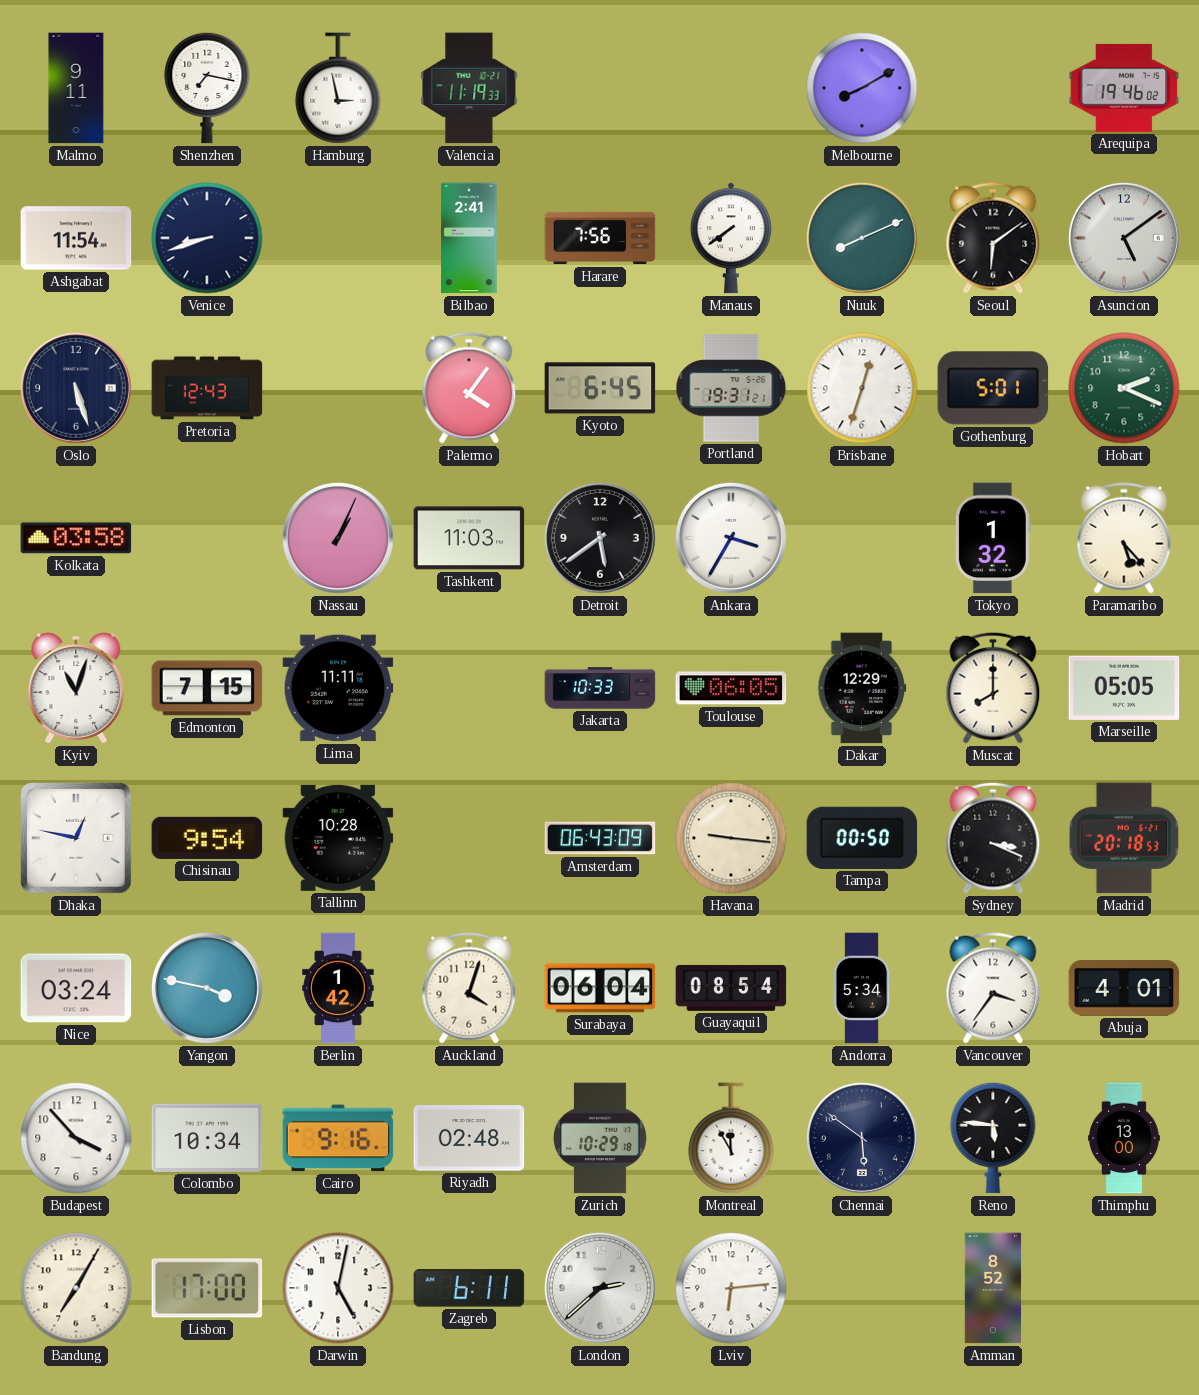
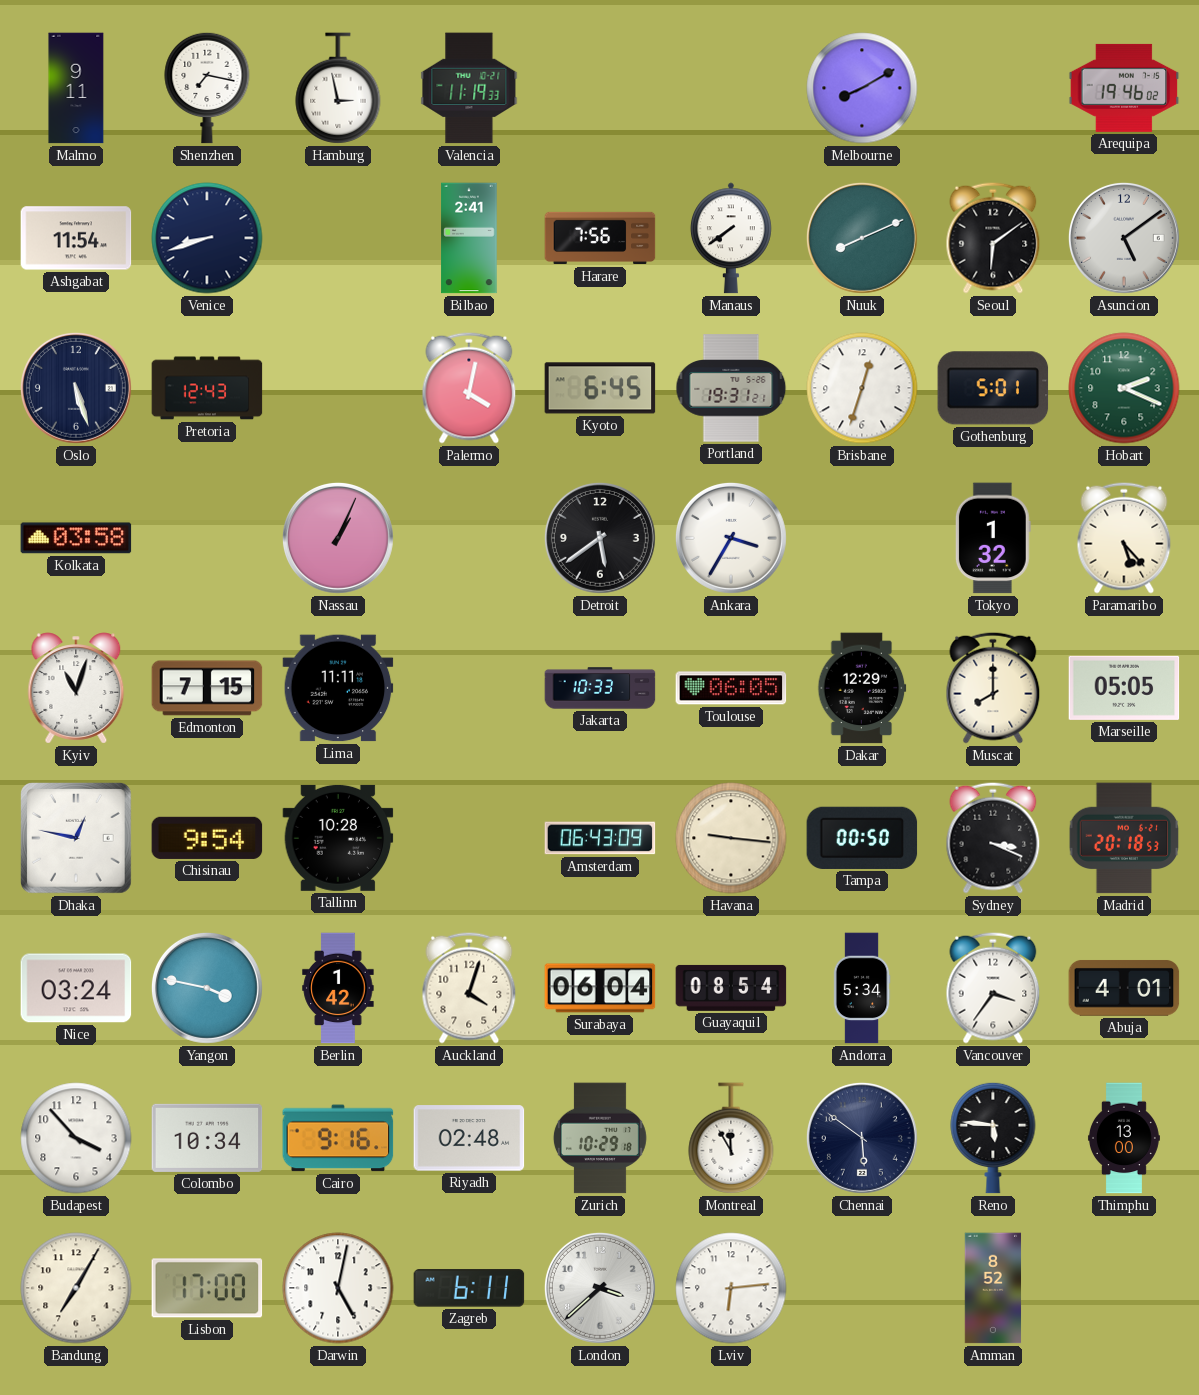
Palermo: 4:06 -> 4:02
Tashkent: 11:03 -> none
London: 2:38 -> 3:38
